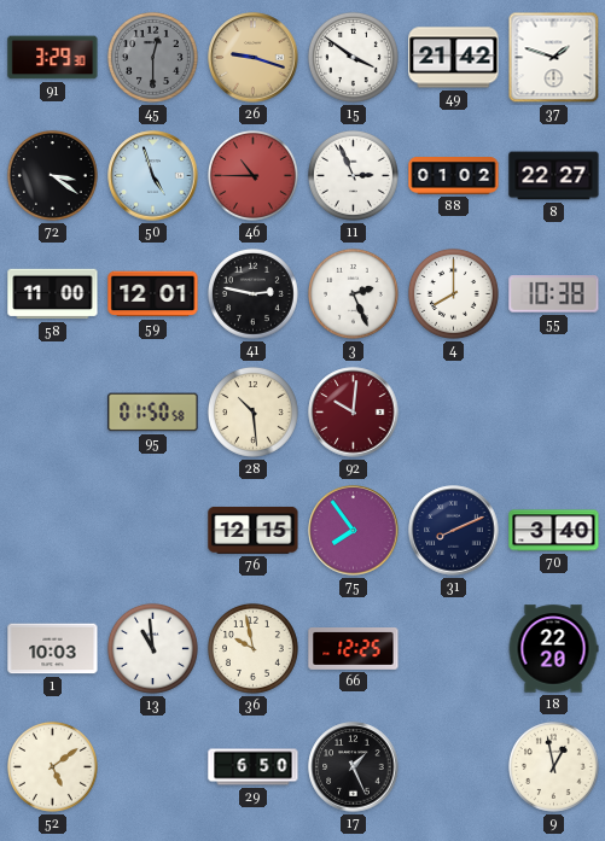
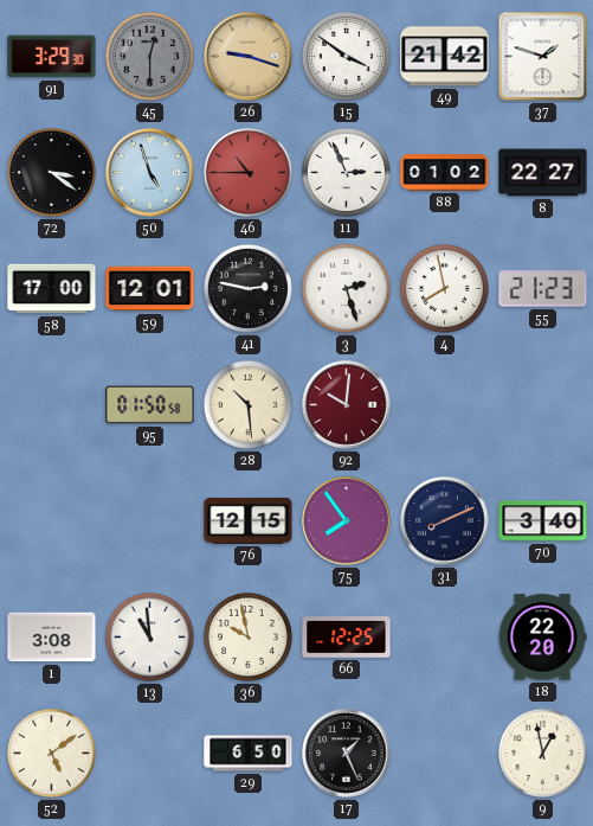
58: 11:00 -> 17:00
3: 2:26 -> 2:27
4: 8:00 -> 7:58
55: 10:38 -> 21:23
1: 10:03 -> 3:08
